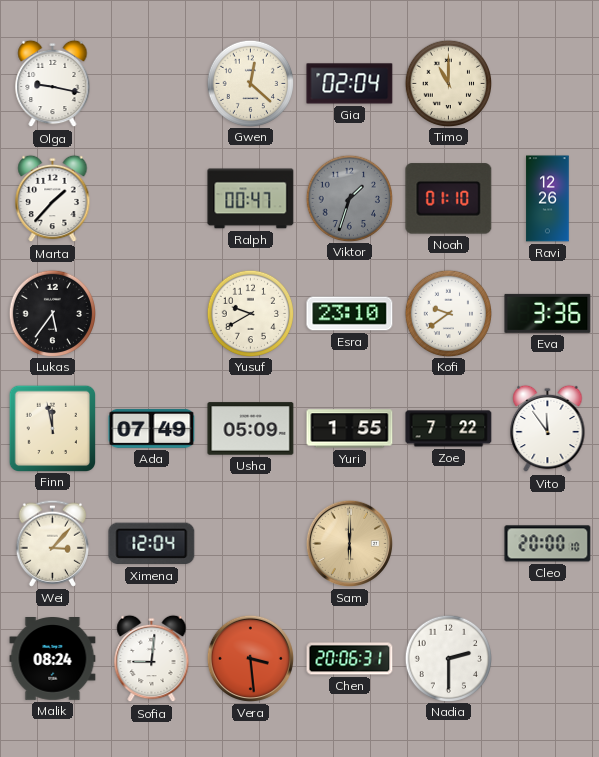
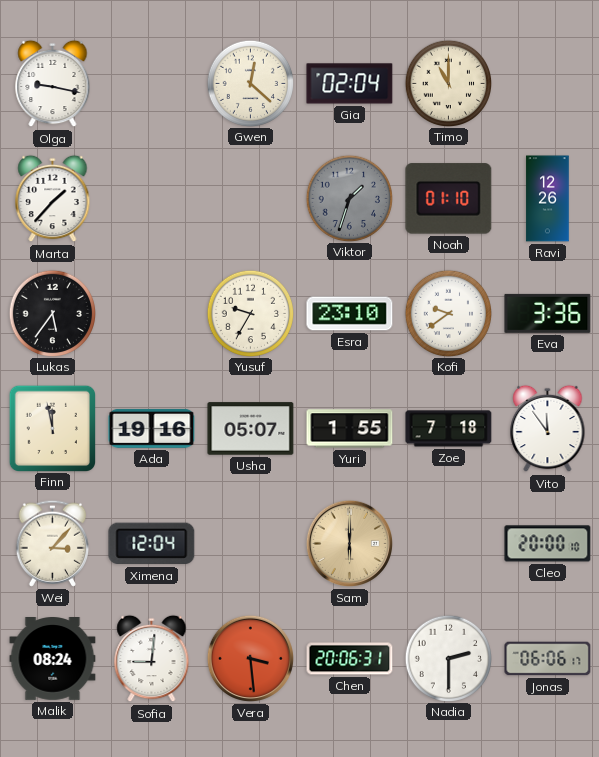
Ralph: 00:47 -> none
Yusuf: 9:40 -> 9:35
Ada: 07:49 -> 19:16
Usha: 05:09 -> 05:07
Zoe: 7:22 -> 7:18
Jonas: none -> 06:06
